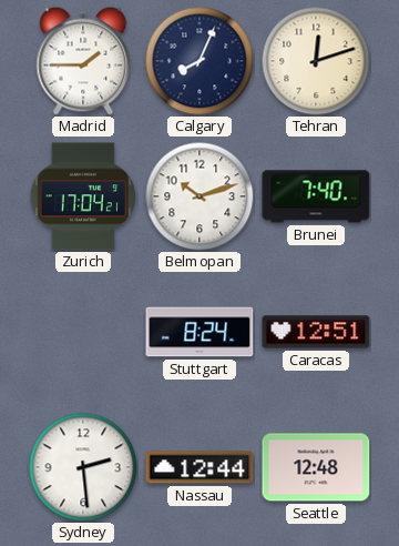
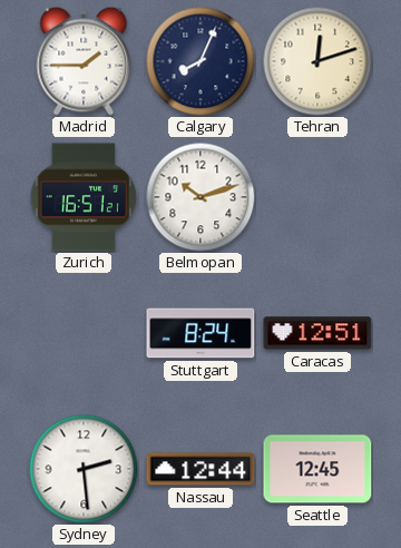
Zurich: 17:04 -> 16:51
Brunei: 7:40 -> none
Seattle: 12:48 -> 12:45
